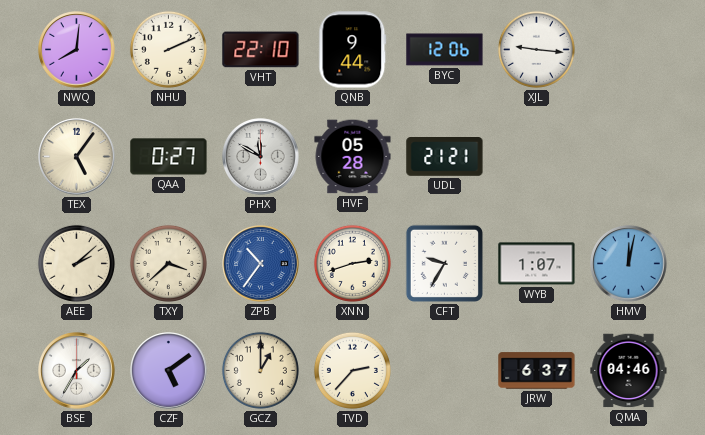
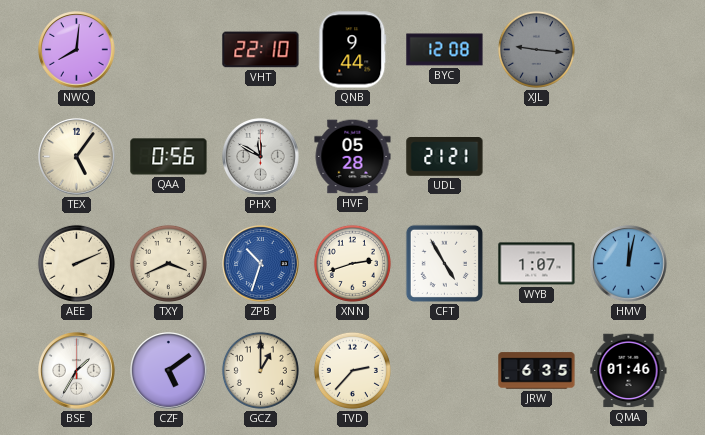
NHU: 2:11 -> none
BYC: 12:06 -> 12:08
XJL dial: white -> grey
QAA: 0:27 -> 0:56
AEE: 2:08 -> 2:11
TXY: 3:38 -> 3:41
ZPB: 10:36 -> 10:33
CFT: 9:35 -> 4:55
JRW: 6:37 -> 6:35
QMA: 04:46 -> 01:46
